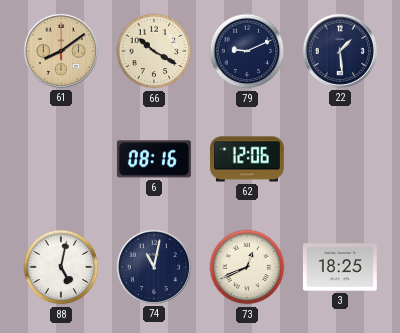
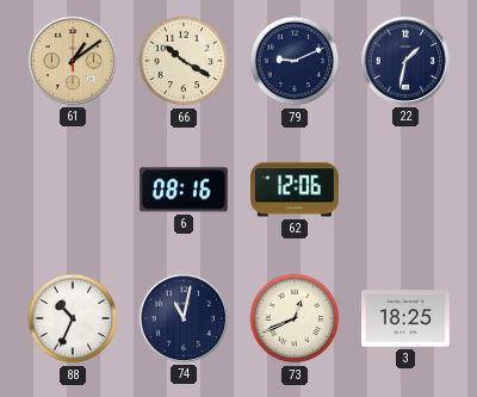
61: 8:09 -> 1:09
22: 1:29 -> 1:32
88: 5:02 -> 10:34
